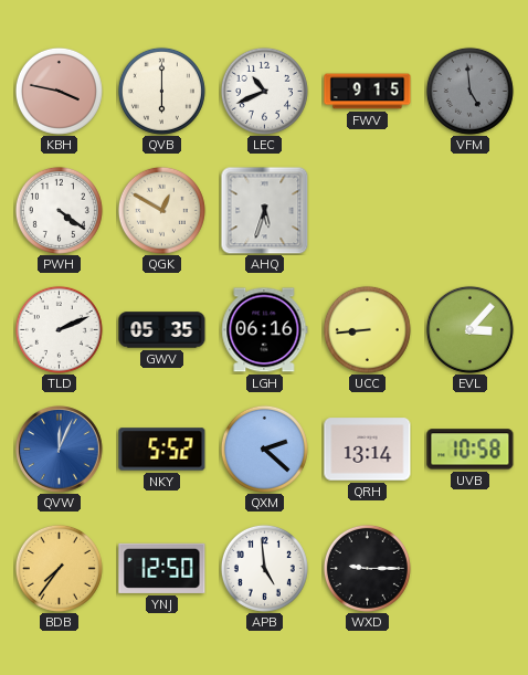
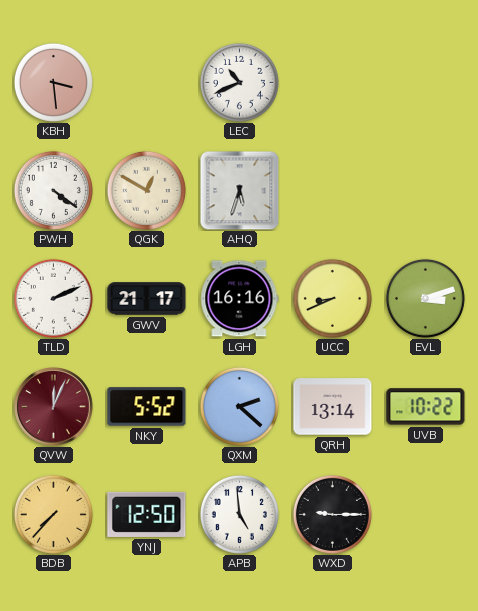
KBH: 3:47 -> 3:29
QVB: 6:00 -> none
FWV: 9:15 -> none
VFM: 4:59 -> none
GWV: 05:35 -> 21:17
LGH: 06:16 -> 16:16
UCC: 8:44 -> 8:41
EVL: 3:07 -> 3:12
QVW dial: blue -> burgundy
UVB: 10:58 -> 10:22
BDB: 7:36 -> 7:37
